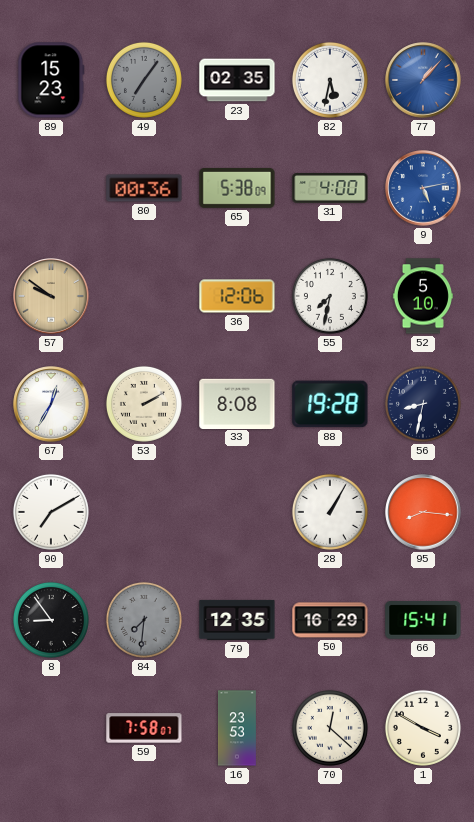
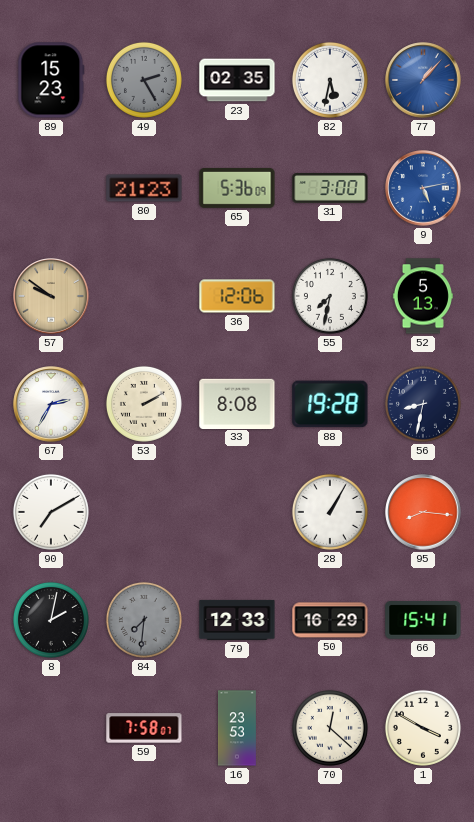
49: 7:06 -> 2:25
80: 00:36 -> 21:23
65: 5:38 -> 5:36
31: 4:00 -> 3:00
52: 5:10 -> 5:13
67: 12:35 -> 2:35
8: 8:54 -> 2:02
79: 12:35 -> 12:33
